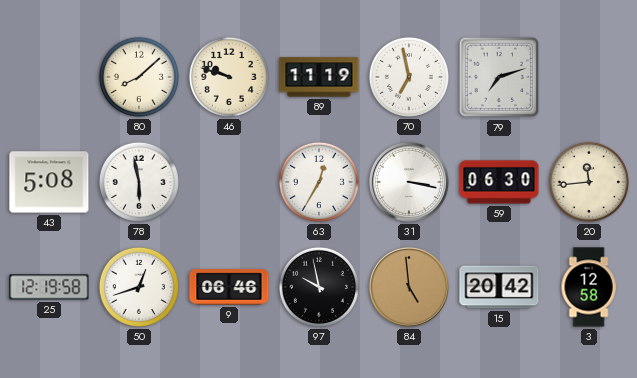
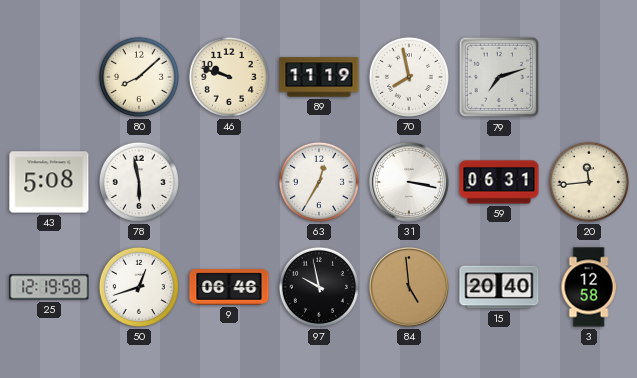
70: 6:58 -> 7:58
59: 06:30 -> 06:31
15: 20:42 -> 20:40
